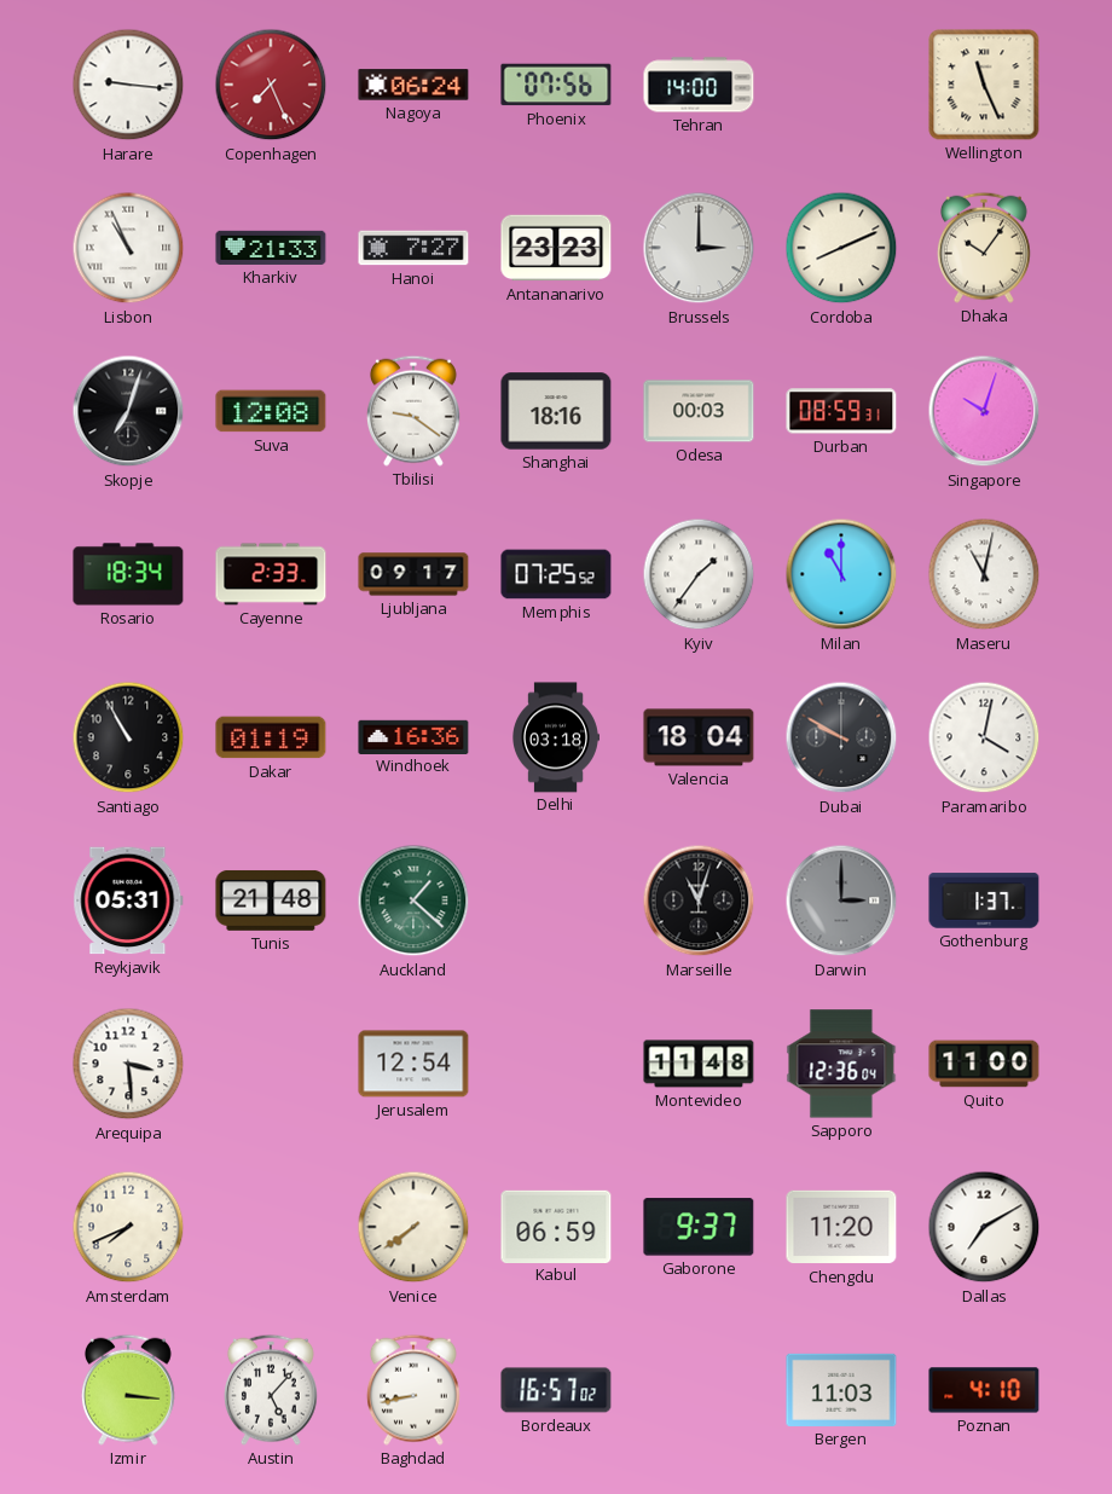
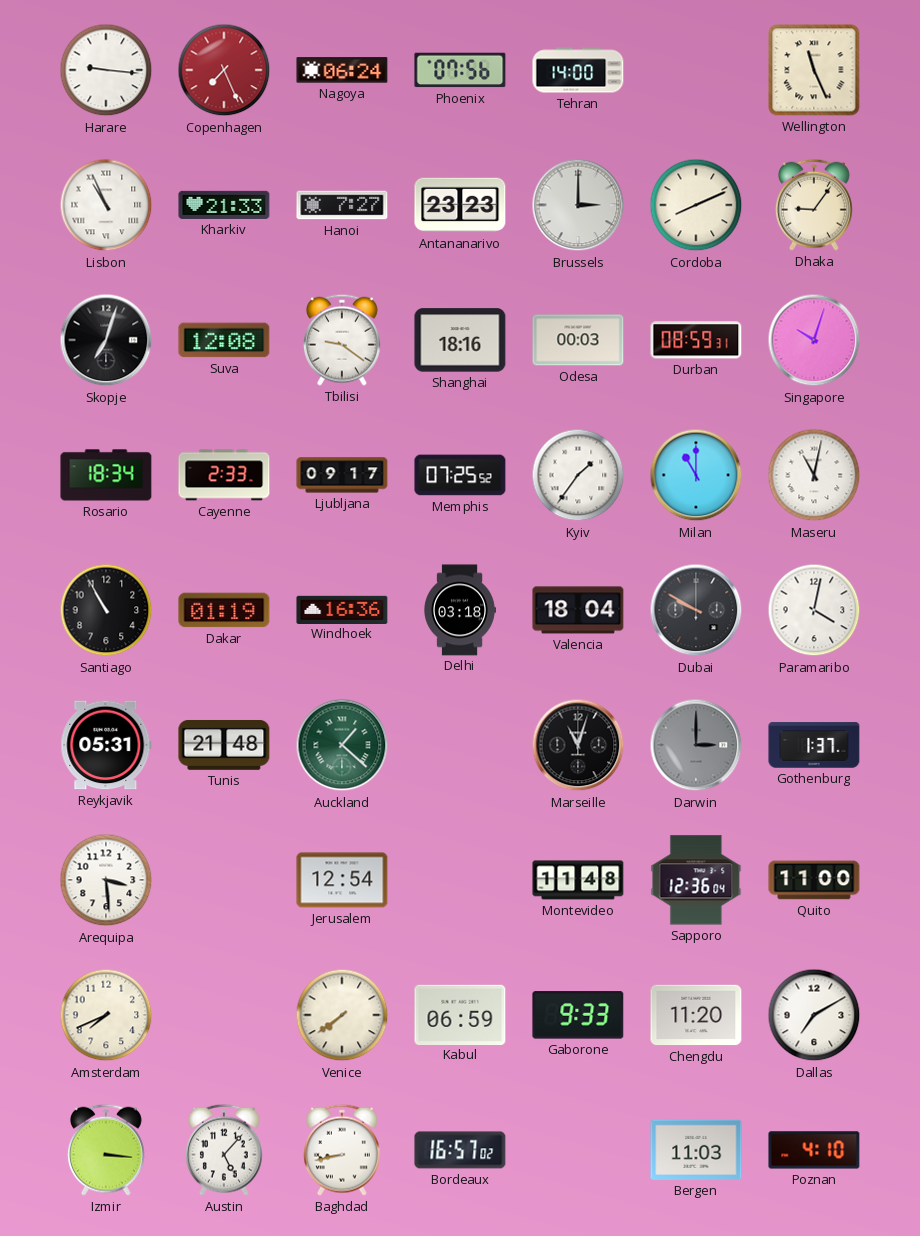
Dhaka: 10:06 -> 9:06
Gaborone: 9:37 -> 9:33
